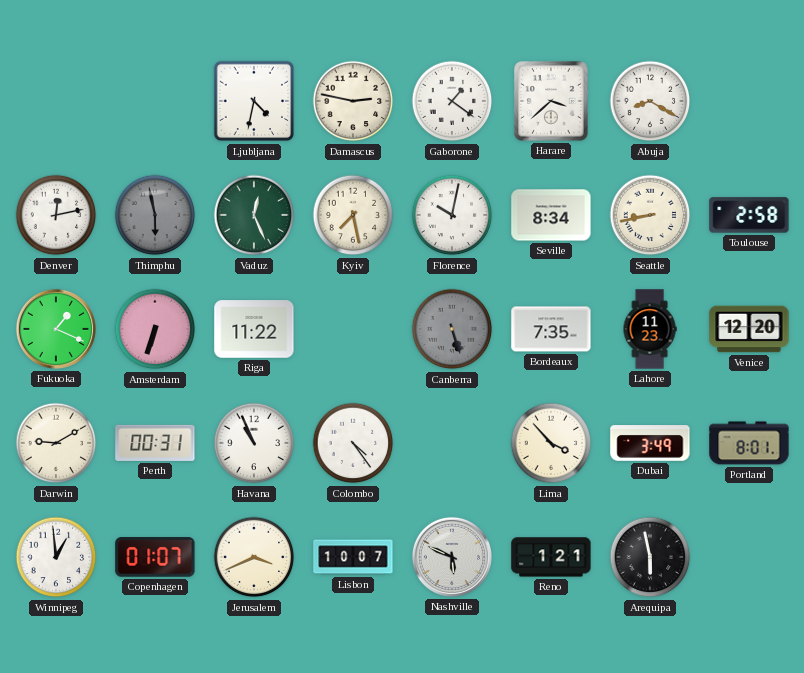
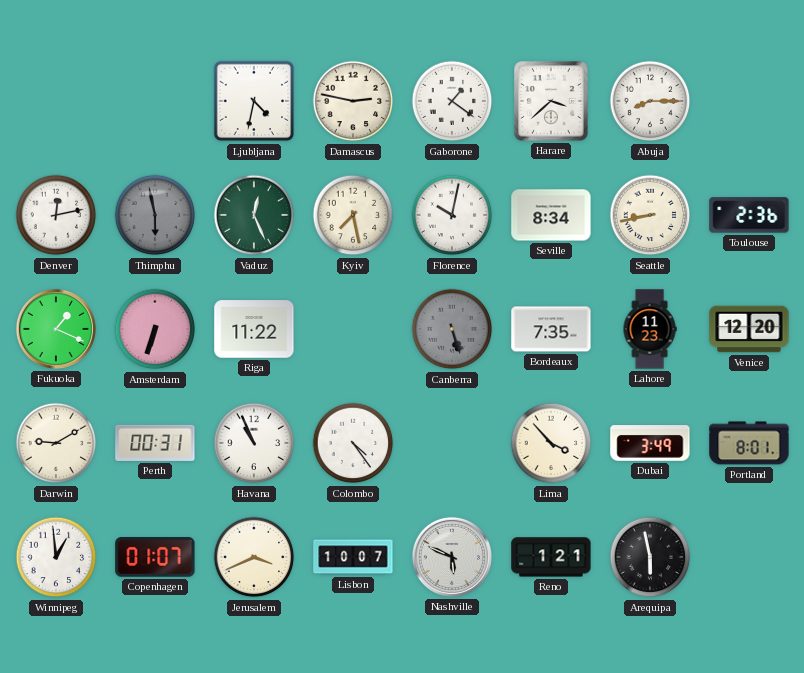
Abuja: 8:20 -> 8:15
Toulouse: 2:58 -> 2:36
